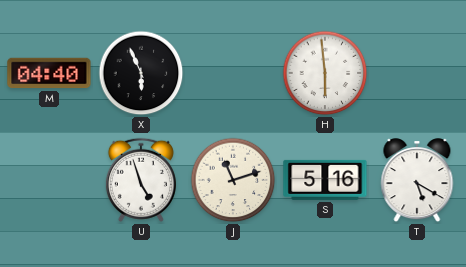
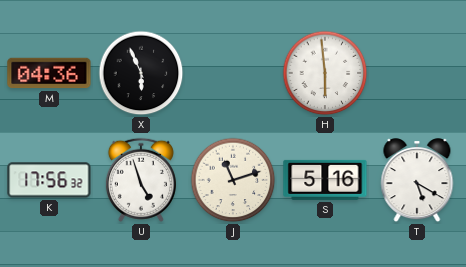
M: 04:40 -> 04:36
K: none -> 17:56
